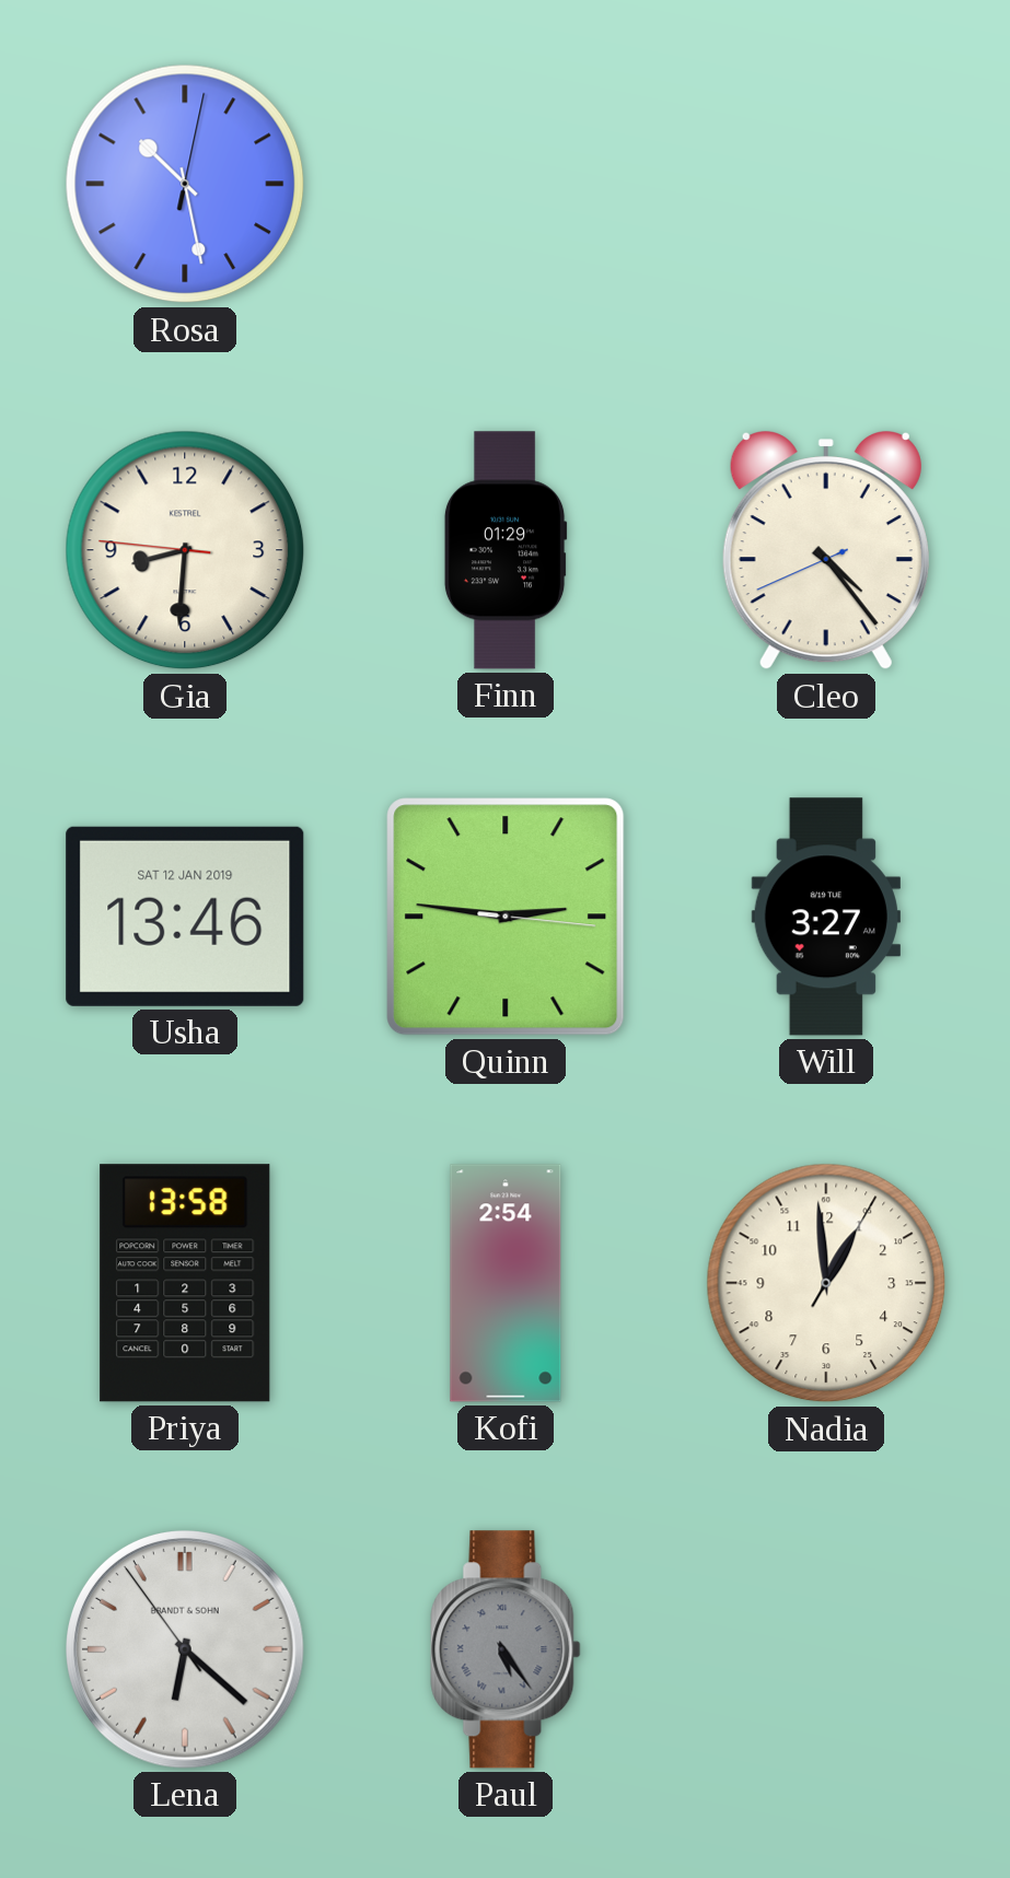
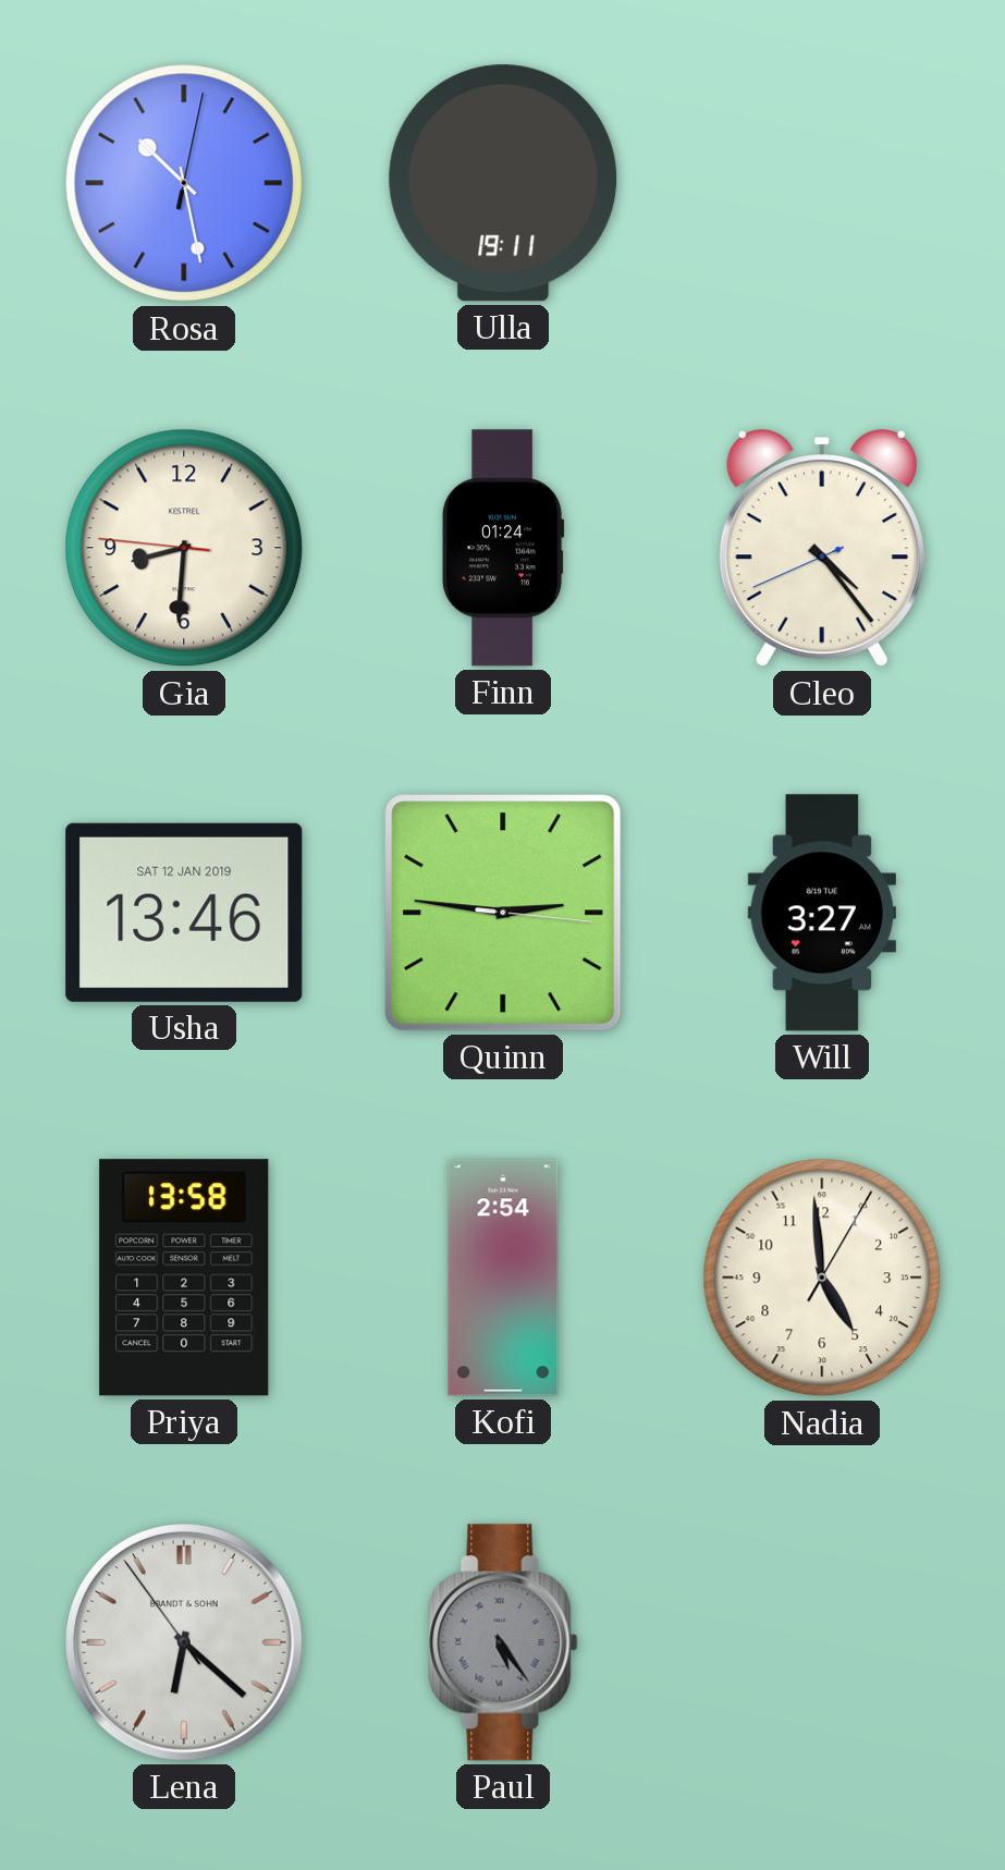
Ulla: none -> 19:11
Finn: 01:29 -> 01:24
Nadia: 12:59 -> 4:59
